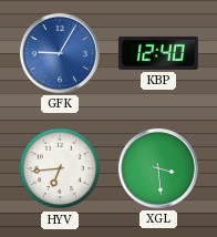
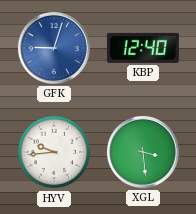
GFK: 9:05 -> 9:03
HYV: 6:44 -> 9:44
